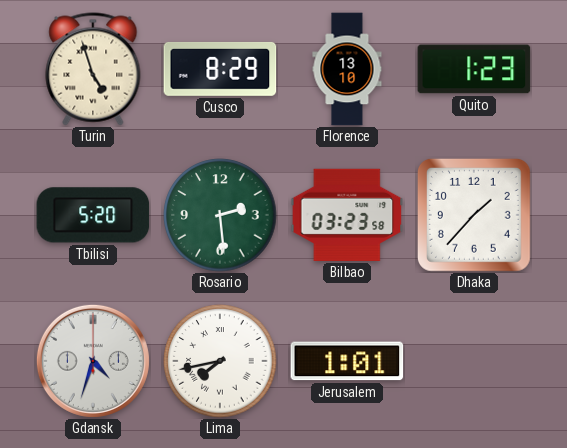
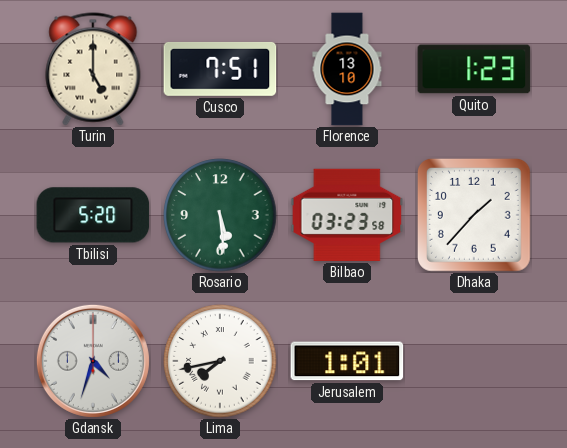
Turin: 4:57 -> 5:00
Cusco: 8:29 -> 7:51
Rosario: 2:29 -> 5:29
